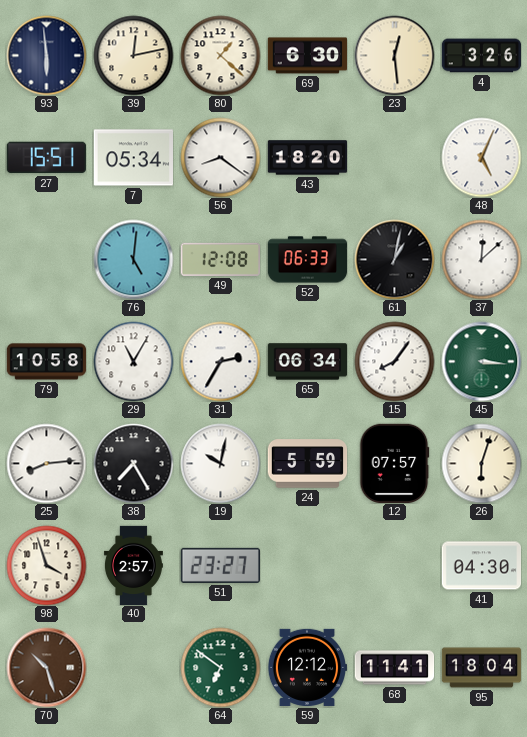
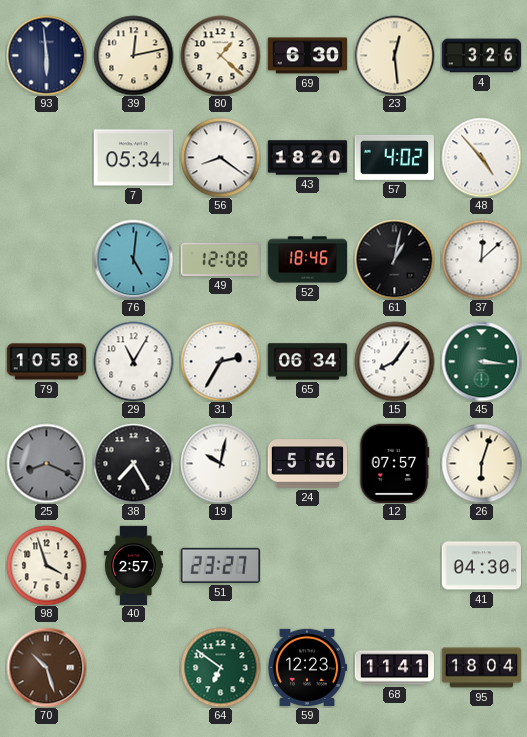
27: 15:51 -> none
57: none -> 4:02
48: 5:04 -> 4:53
52: 06:33 -> 18:46
25: 8:14 -> 8:19
25 dial: white -> grey
24: 5:59 -> 5:56
59: 12:12 -> 12:23
